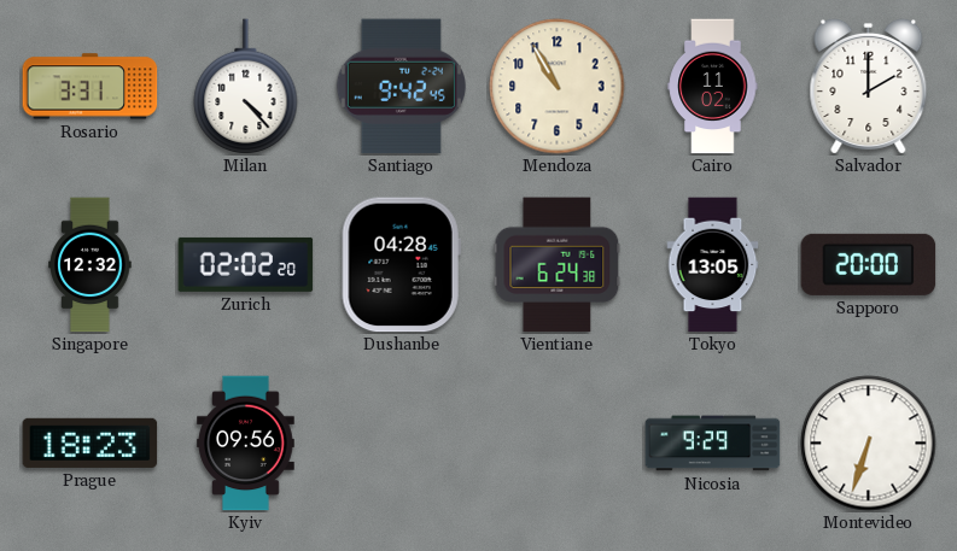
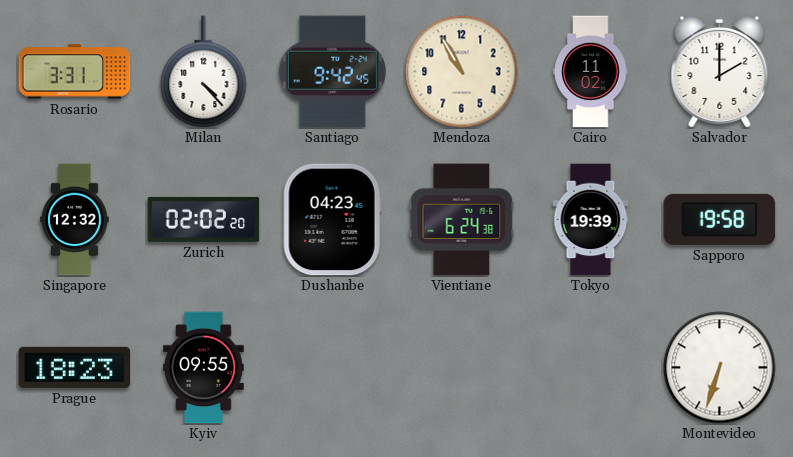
Dushanbe: 04:28 -> 04:23
Tokyo: 13:05 -> 19:39
Sapporo: 20:00 -> 19:58
Kyiv: 09:56 -> 09:55
Nicosia: 9:29 -> none
